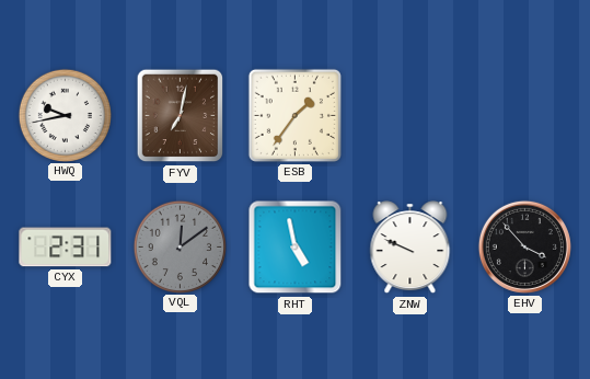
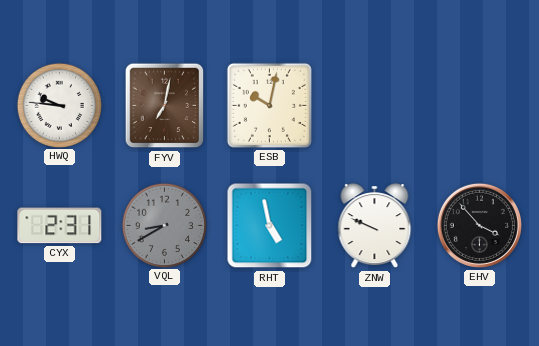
HWQ: 9:43 -> 9:46
ESB: 1:36 -> 10:02
VQL: 12:09 -> 8:40
